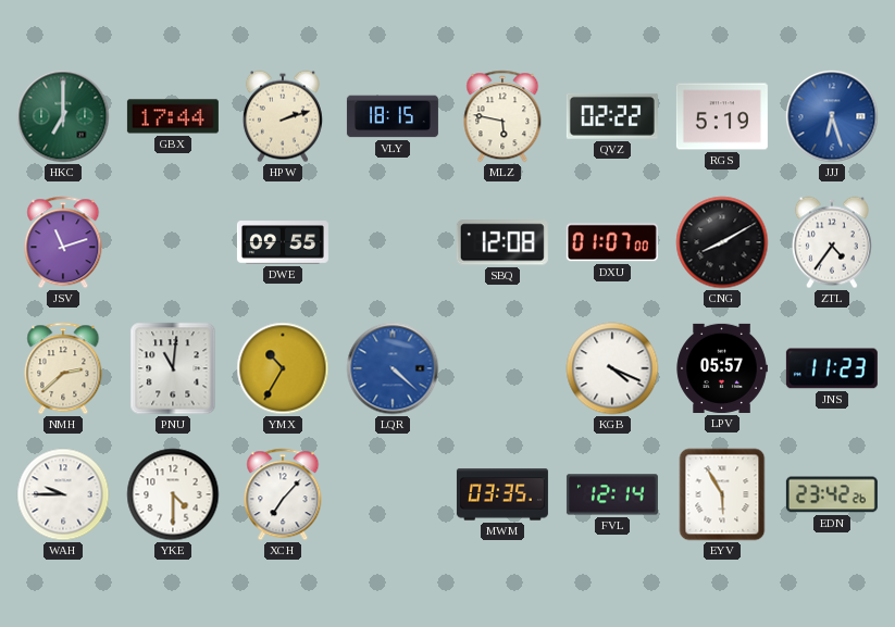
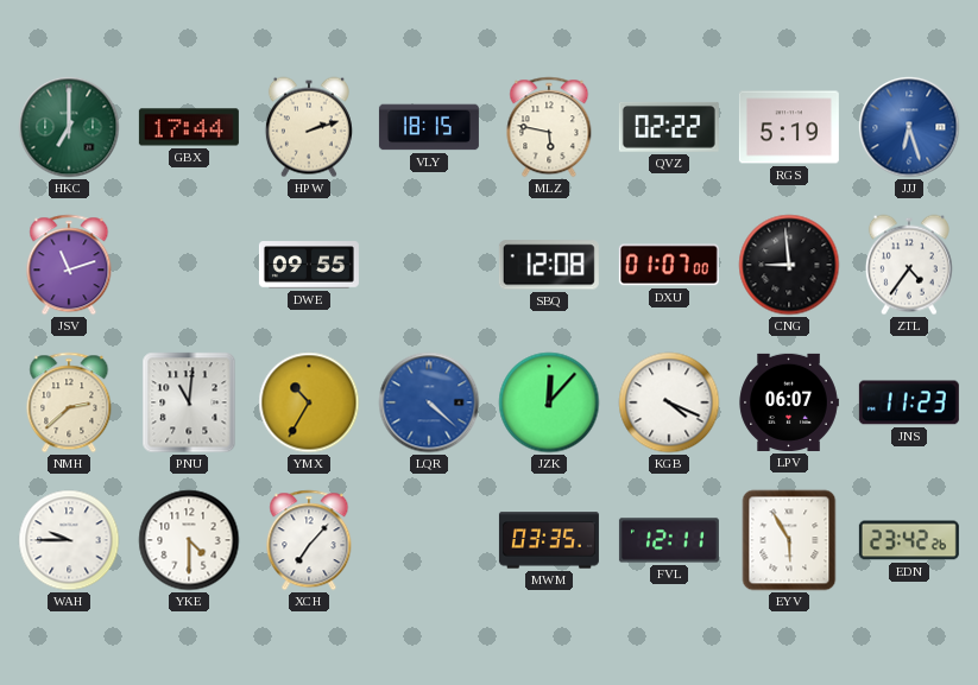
CNG: 8:10 -> 8:59
JZK: none -> 12:07
LPV: 05:57 -> 06:07
FVL: 12:14 -> 12:11
